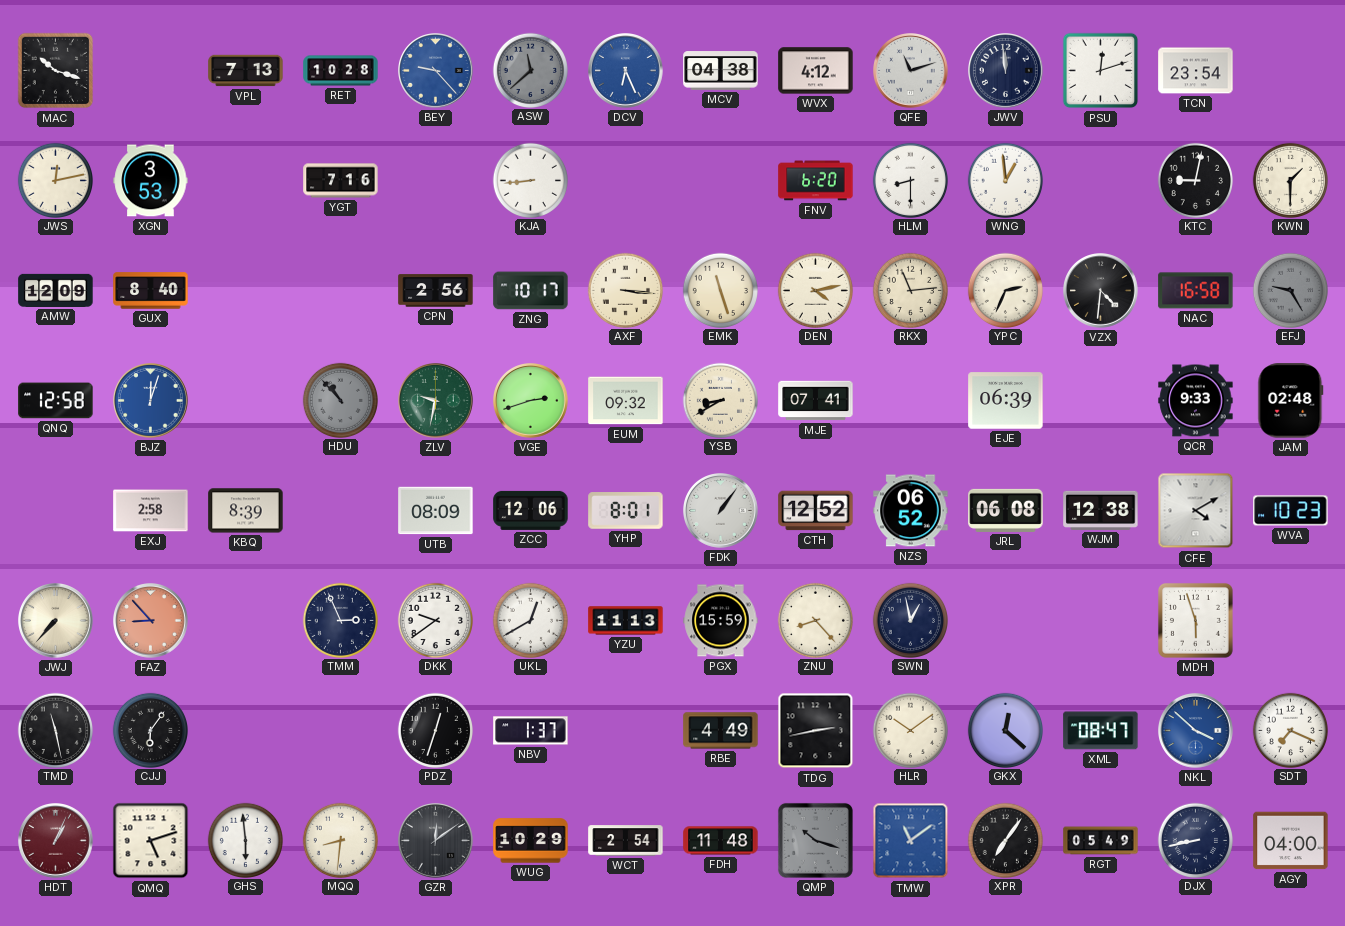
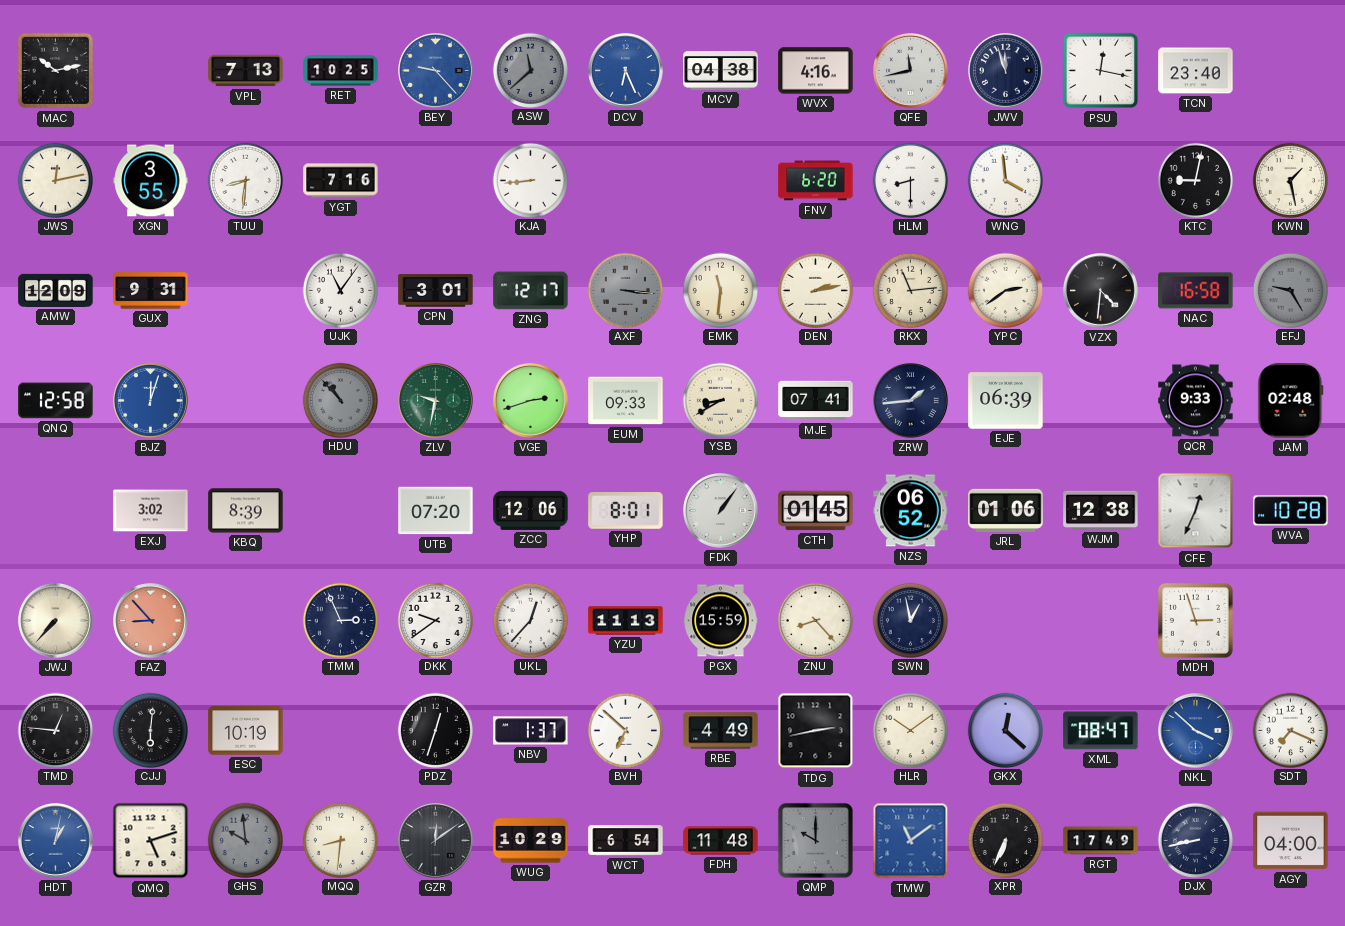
MAC: 10:18 -> 10:13
RET: 10:28 -> 10:25
WVX: 4:12 -> 4:16
QFE: 11:12 -> 11:43
JWV: 11:59 -> 11:57
PSU: 12:12 -> 12:17
TCN: 23:54 -> 23:40
XGN: 3:53 -> 3:55
TUU: none -> 8:31
WNG: 12:59 -> 3:59
KWN: 1:30 -> 1:28
GUX: 8:40 -> 9:31
UJK: none -> 11:06
CPN: 2:56 -> 3:01
ZNG: 10:17 -> 12:17
AXF dial: cream -> grey
EMK: 11:27 -> 11:31
DEN: 4:13 -> 2:13
YPC: 2:34 -> 2:39
EUM: 09:32 -> 09:33
ZRW: none -> 1:44
EXJ: 2:58 -> 3:02
UTB: 08:09 -> 07:20
CTH: 12:52 -> 01:45
JRL: 06:08 -> 01:06
CFE: 4:10 -> 12:34
WVA: 10:23 -> 10:28
UKL: 12:40 -> 12:37
MDH: 5:57 -> 2:57
TMD: 11:28 -> 12:46
CJJ: 6:06 -> 6:01
ESC: none -> 10:19
BVH: none -> 6:52
HDT: 1:04 -> 1:02
HDT dial: burgundy -> blue
GHS: 5:59 -> 9:59
GHS dial: white -> grey
WCT: 2:54 -> 6:54
QMP: 10:18 -> 10:00
XPR: 7:06 -> 6:34
RGT: 05:49 -> 17:49
